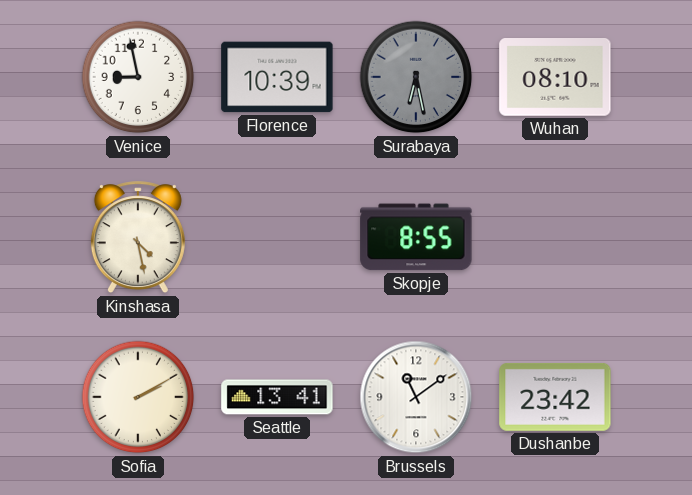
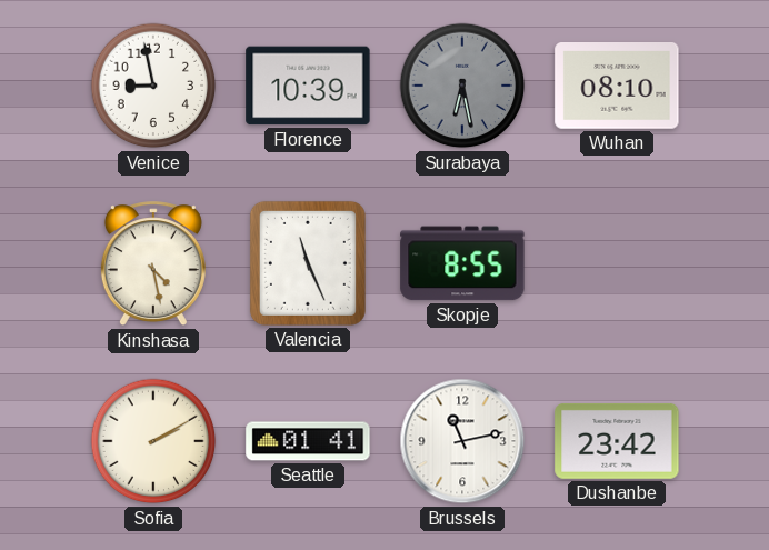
Valencia: none -> 11:26
Seattle: 13:41 -> 01:41
Brussels: 11:09 -> 11:13
